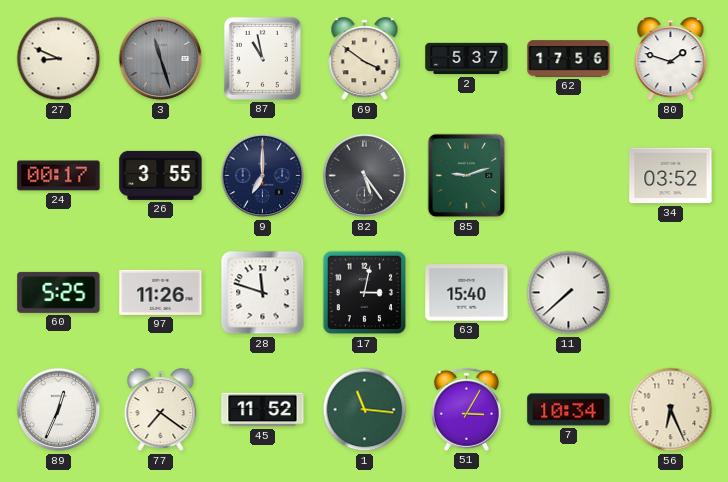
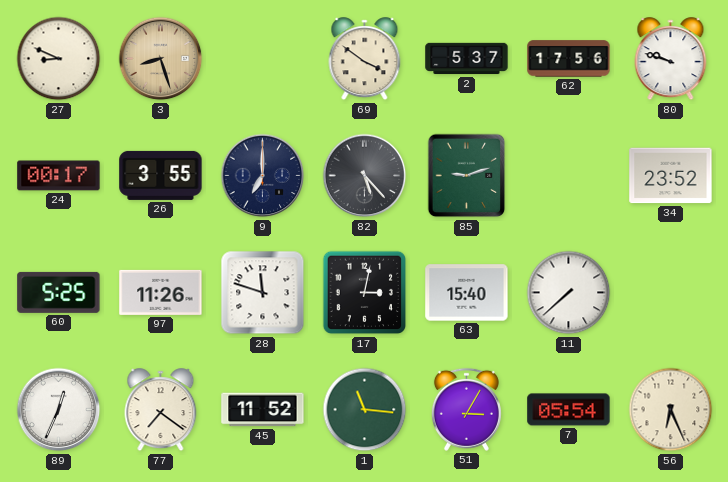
3: 11:27 -> 8:27
3 dial: grey -> champagne
87: 10:58 -> none
80: 1:48 -> 9:48
82: 5:24 -> 5:23
34: 03:52 -> 23:52
7: 10:34 -> 05:54
